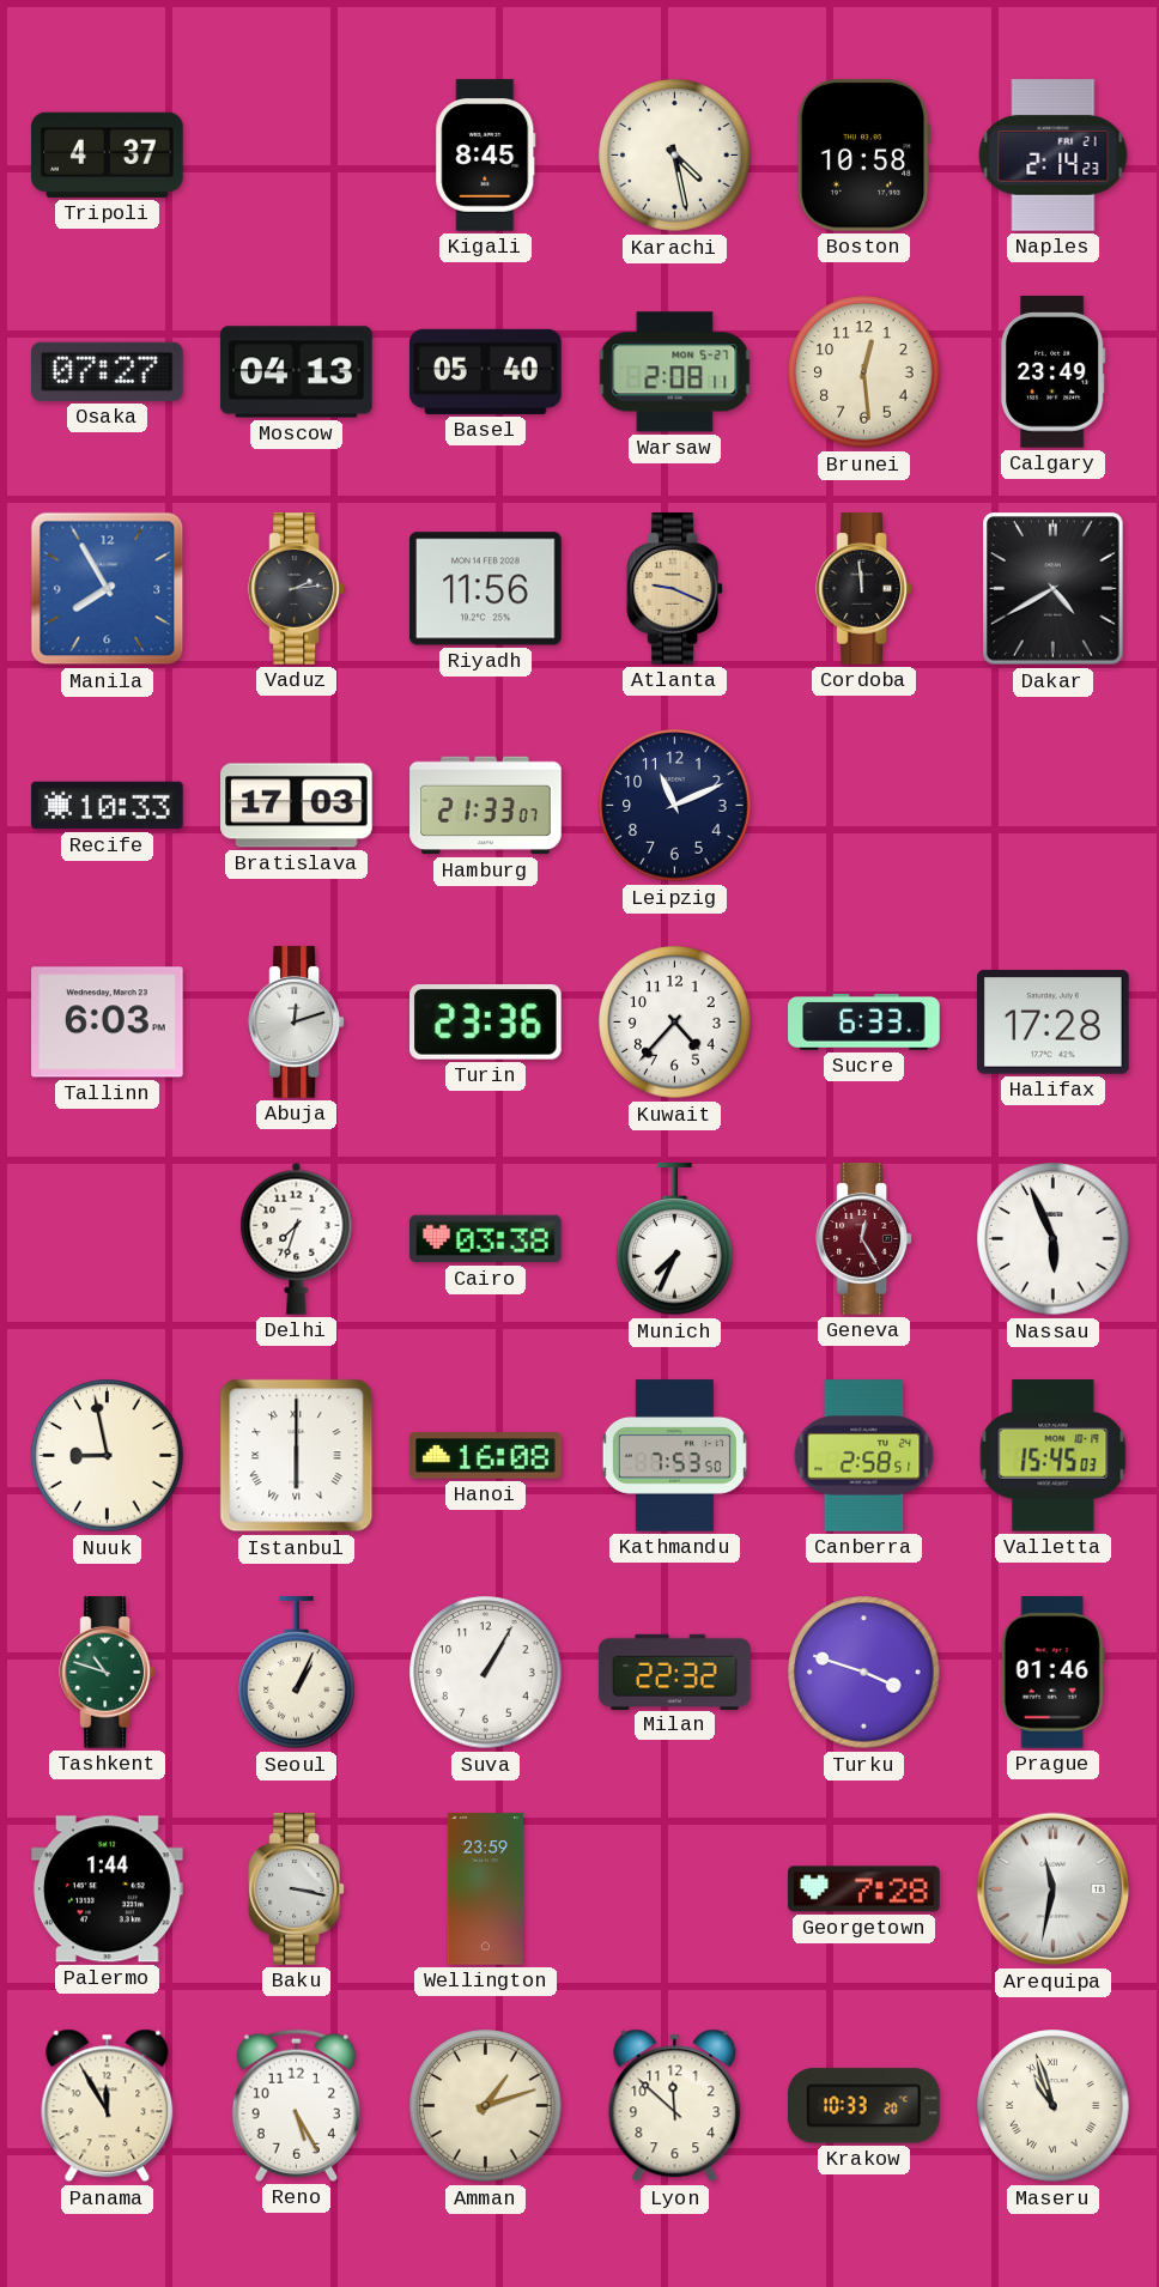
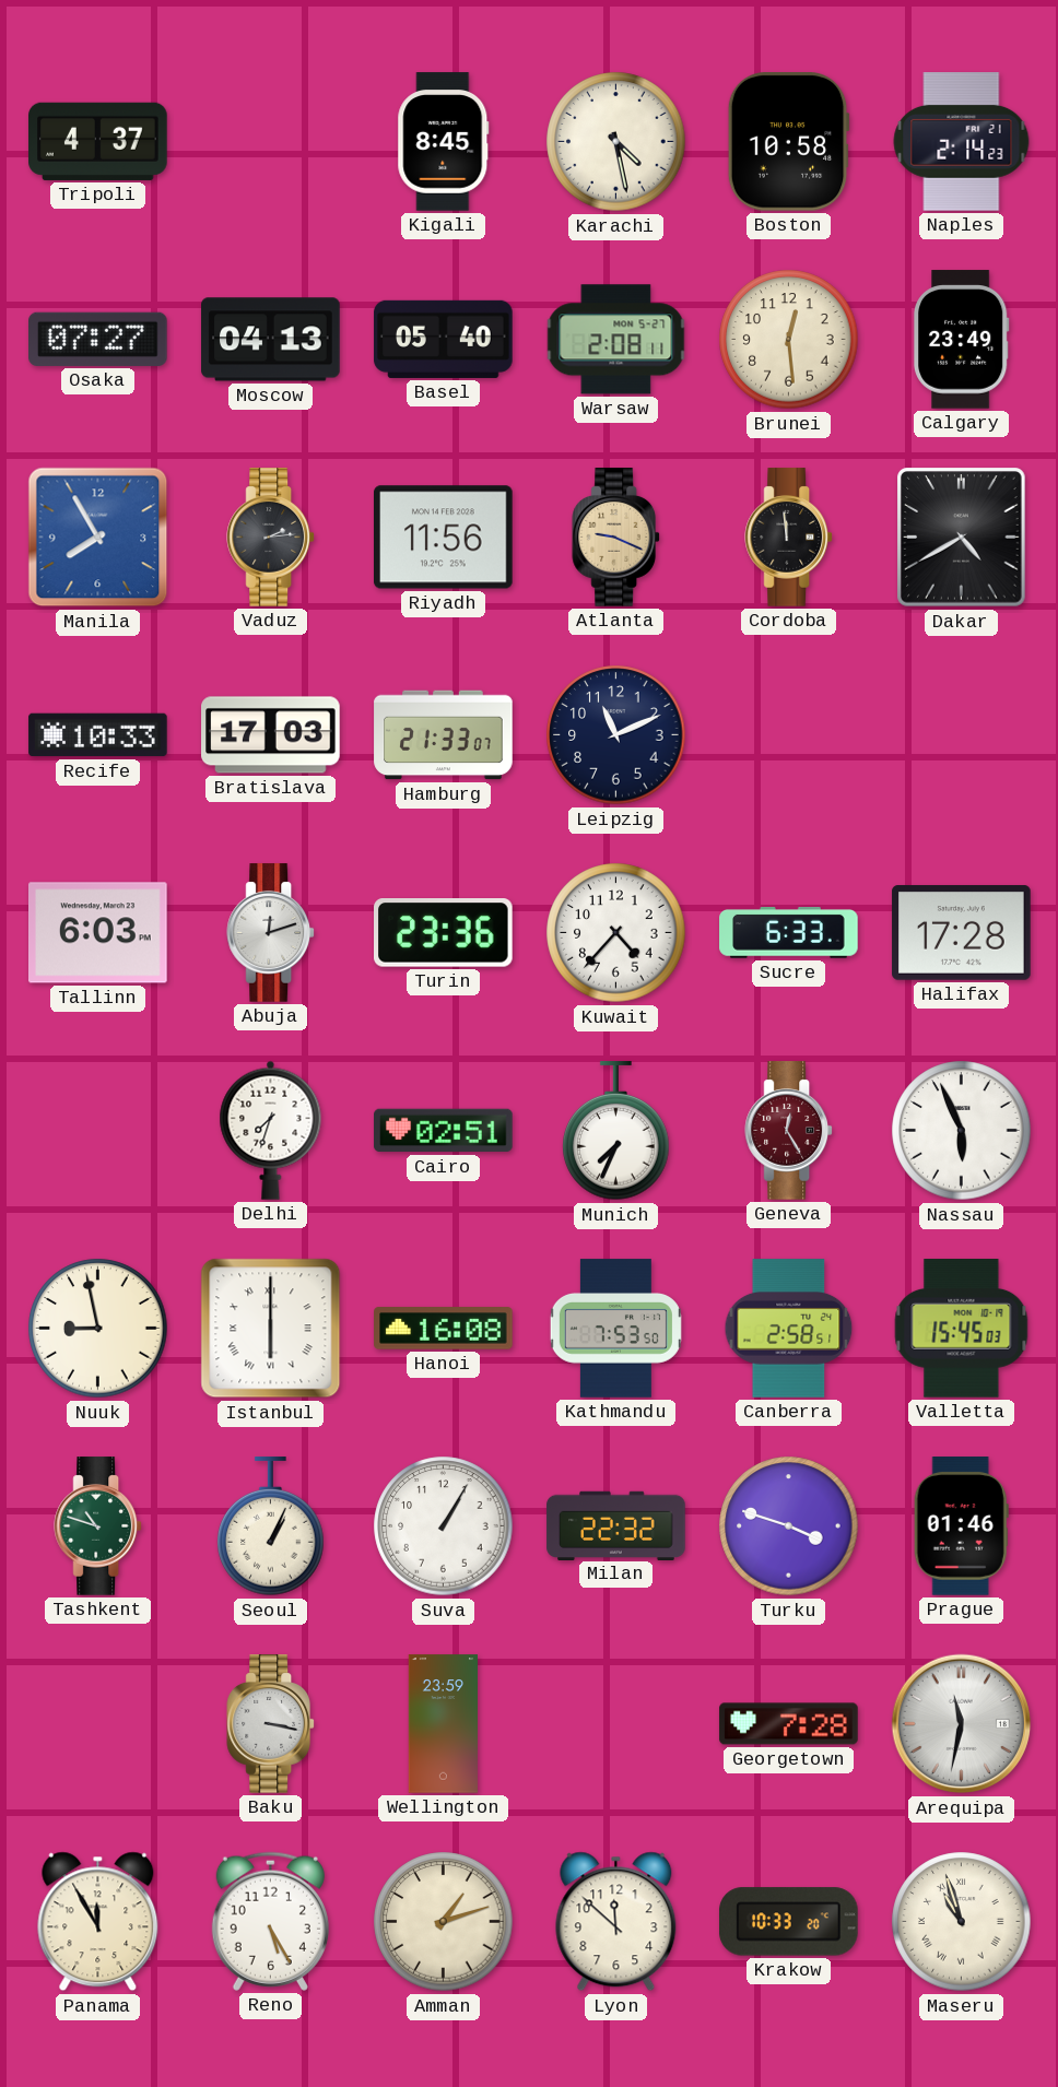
Cairo: 03:38 -> 02:51
Palermo: 1:44 -> none
